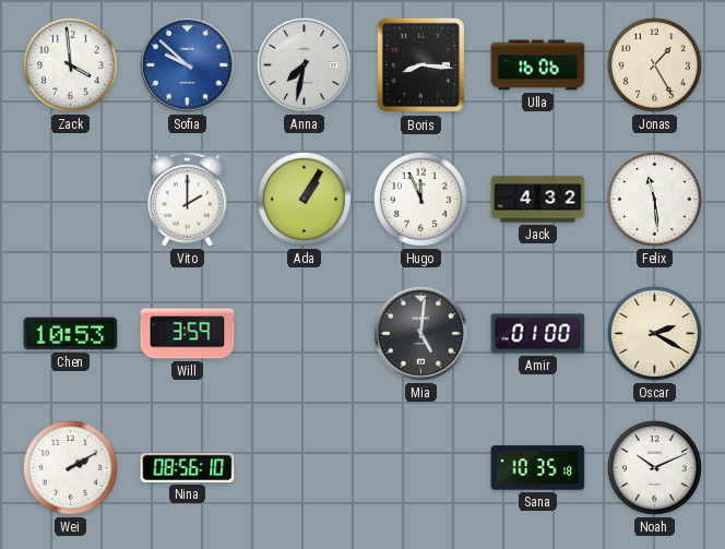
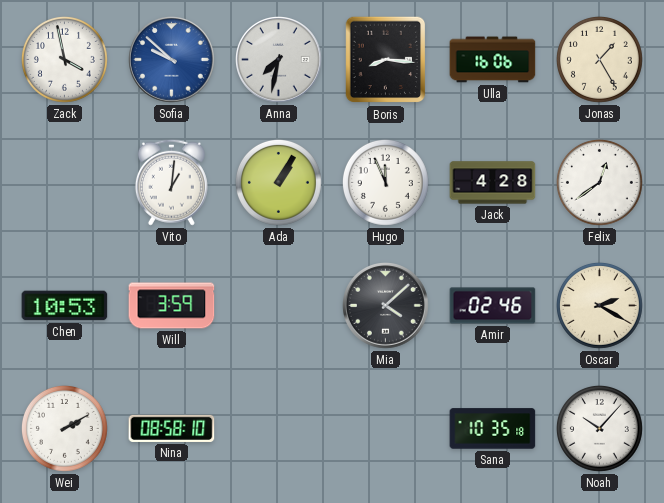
Zack: 3:59 -> 3:58
Vito: 2:00 -> 1:01
Jack: 4:32 -> 4:28
Felix: 11:29 -> 12:39
Mia: 5:01 -> 4:08
Amir: 01:00 -> 02:46
Nina: 08:56 -> 08:58
Noah: 10:11 -> 10:07
